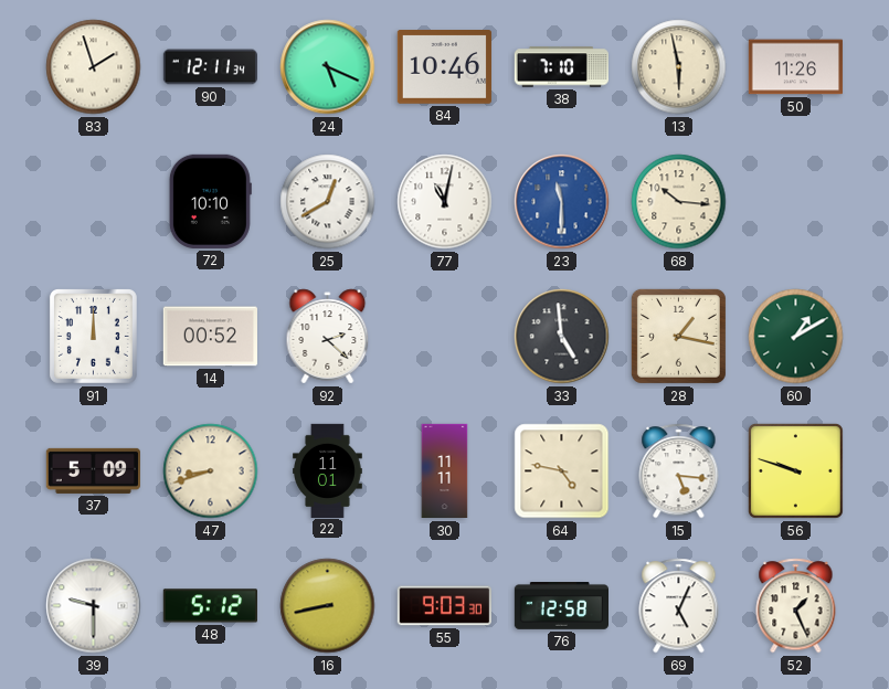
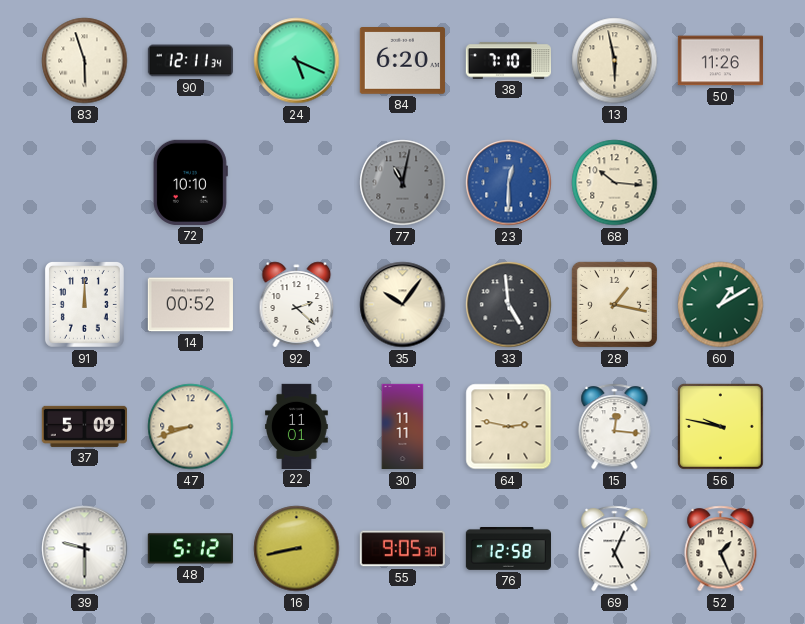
83: 1:57 -> 5:57
84: 10:46 -> 6:20
25: 12:40 -> none
77 dial: white -> grey
23: 11:30 -> 12:30
35: none -> 10:06
64: 4:47 -> 2:47
15: 5:16 -> 12:16
56: 9:48 -> 9:47
55: 9:03 -> 9:05
